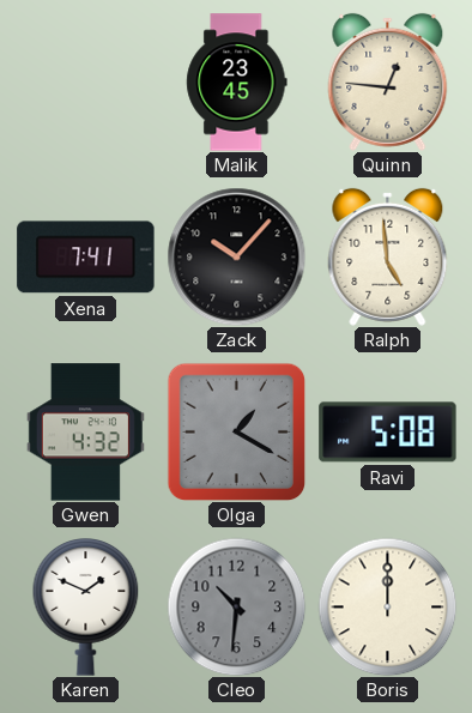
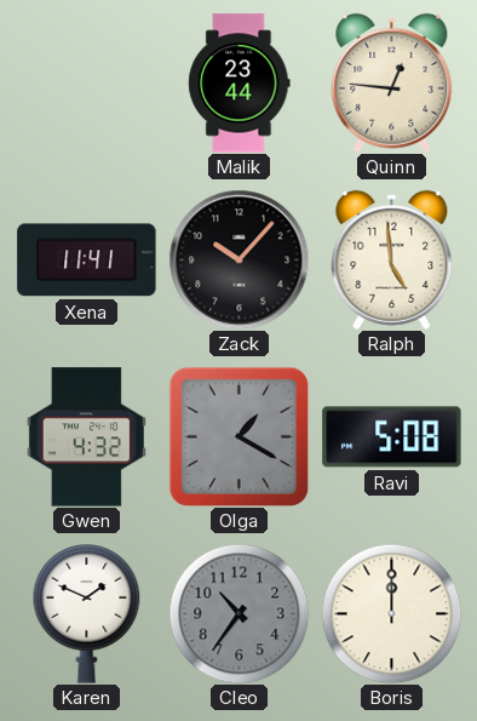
Malik: 23:45 -> 23:44
Xena: 7:41 -> 11:41
Cleo: 10:31 -> 10:36
